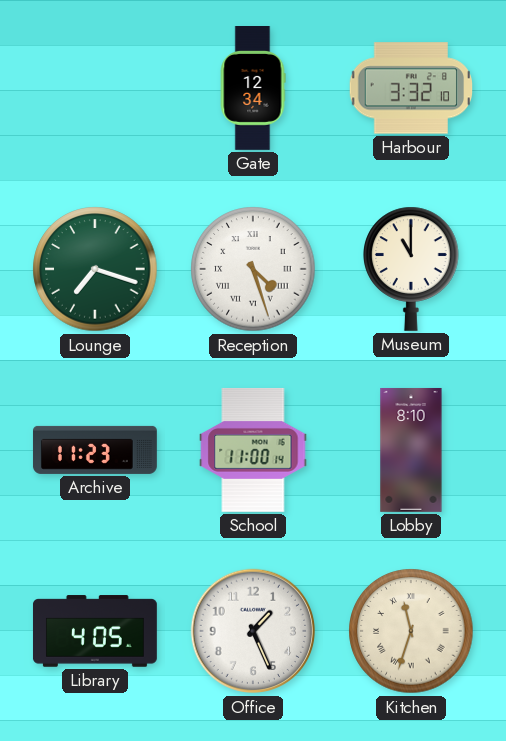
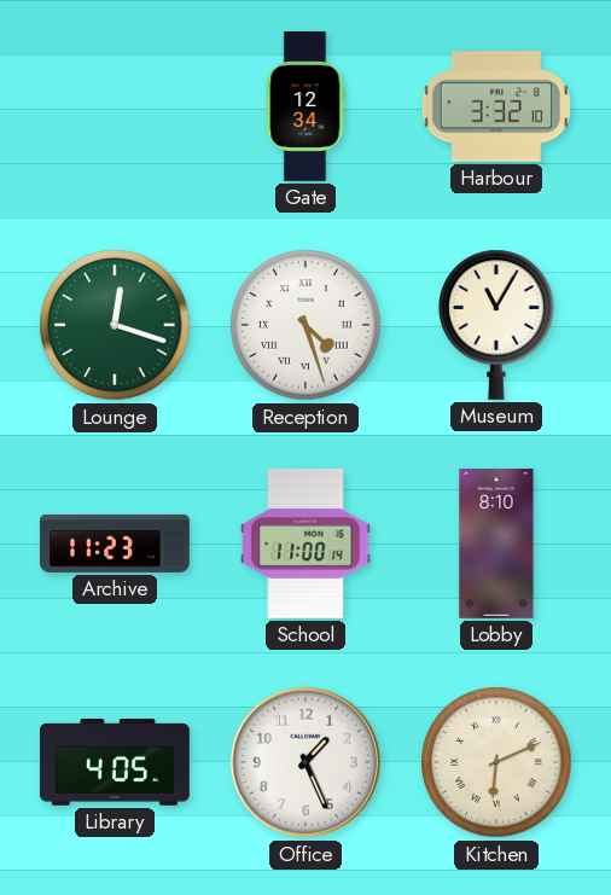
Lounge: 7:18 -> 12:18
Museum: 11:00 -> 11:05
Kitchen: 11:33 -> 6:11
